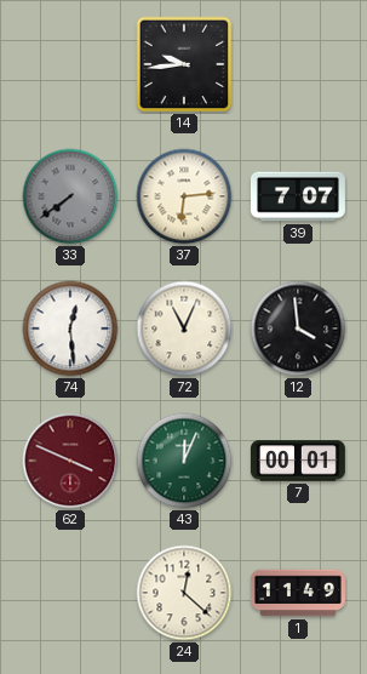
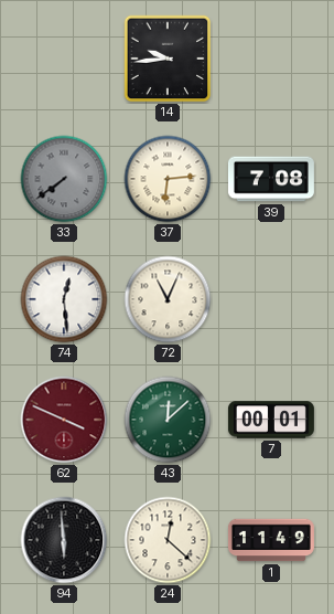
39: 7:07 -> 7:08
12: 3:59 -> none
43: 12:04 -> 12:08
94: none -> 5:59
